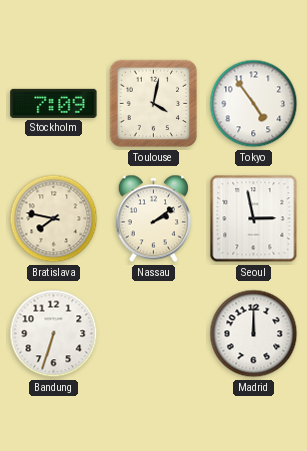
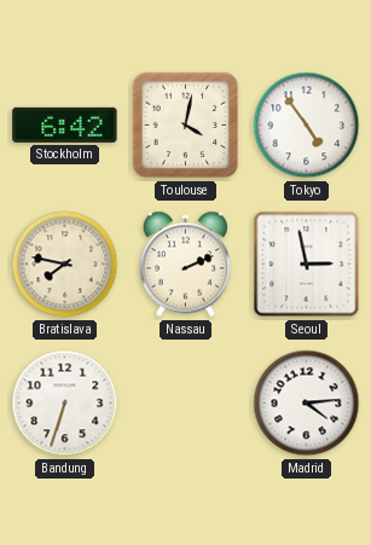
Stockholm: 7:09 -> 6:42
Nassau: 2:09 -> 2:11
Madrid: 12:00 -> 4:14
